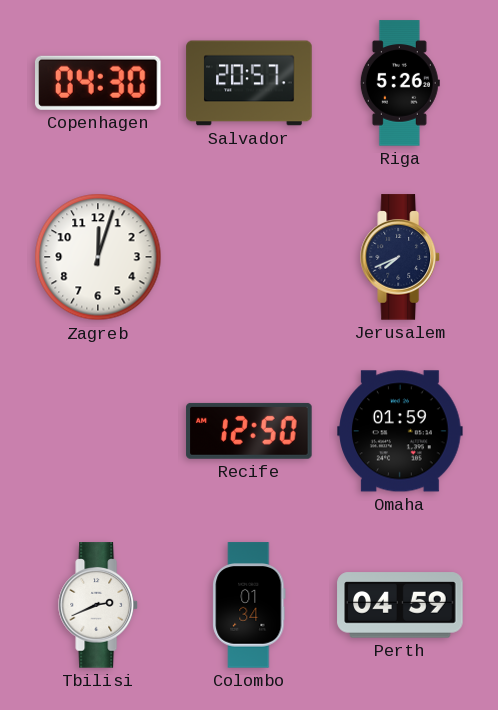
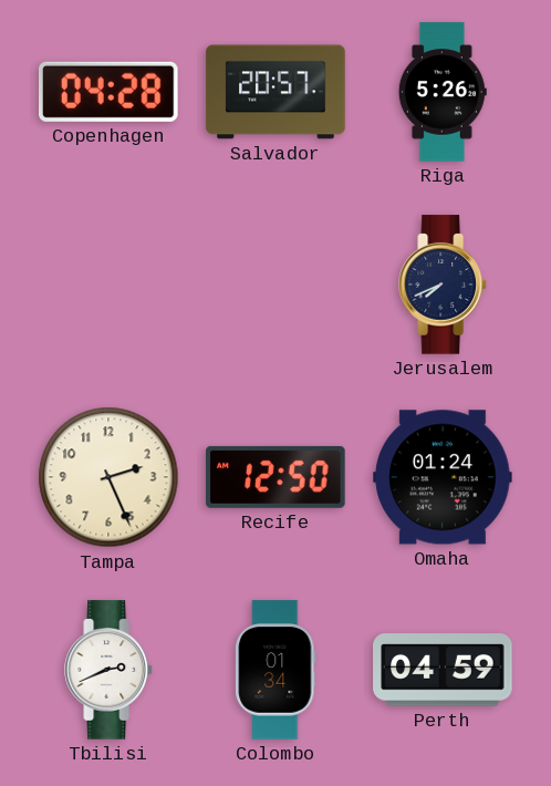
Copenhagen: 04:30 -> 04:28
Zagreb: 12:03 -> none
Tampa: none -> 2:26
Omaha: 01:59 -> 01:24
